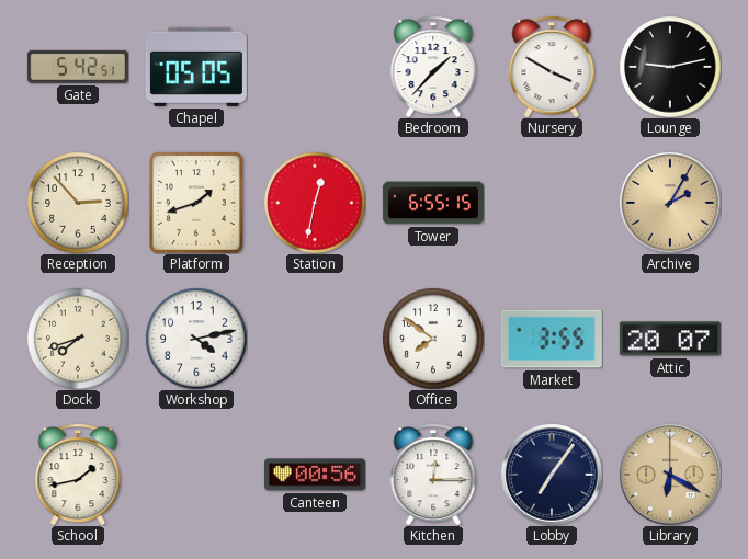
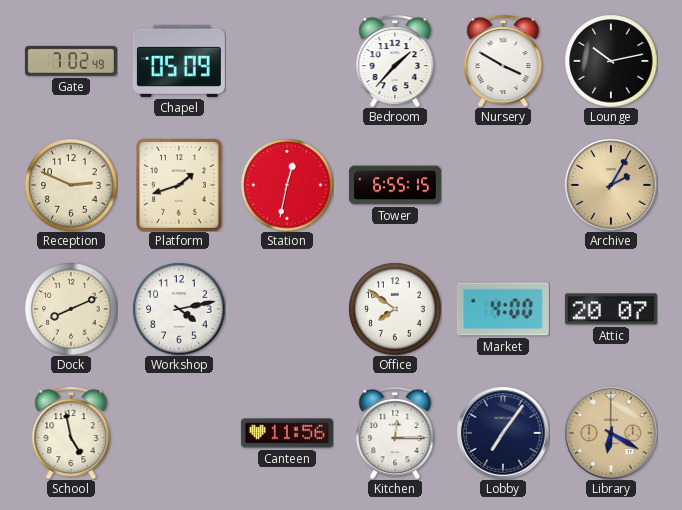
Gate: 5:42 -> 7:02
Chapel: 05:05 -> 05:09
Lounge: 9:13 -> 10:13
Reception: 2:53 -> 2:49
Dock: 7:42 -> 8:11
Market: 3:55 -> 4:00
School: 1:43 -> 4:58
Canteen: 00:56 -> 11:56
